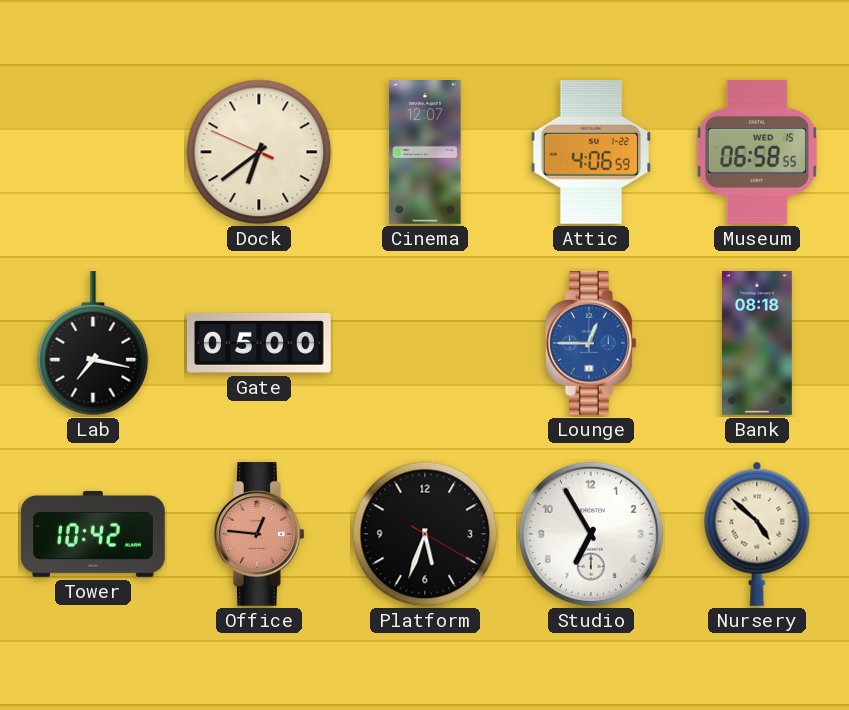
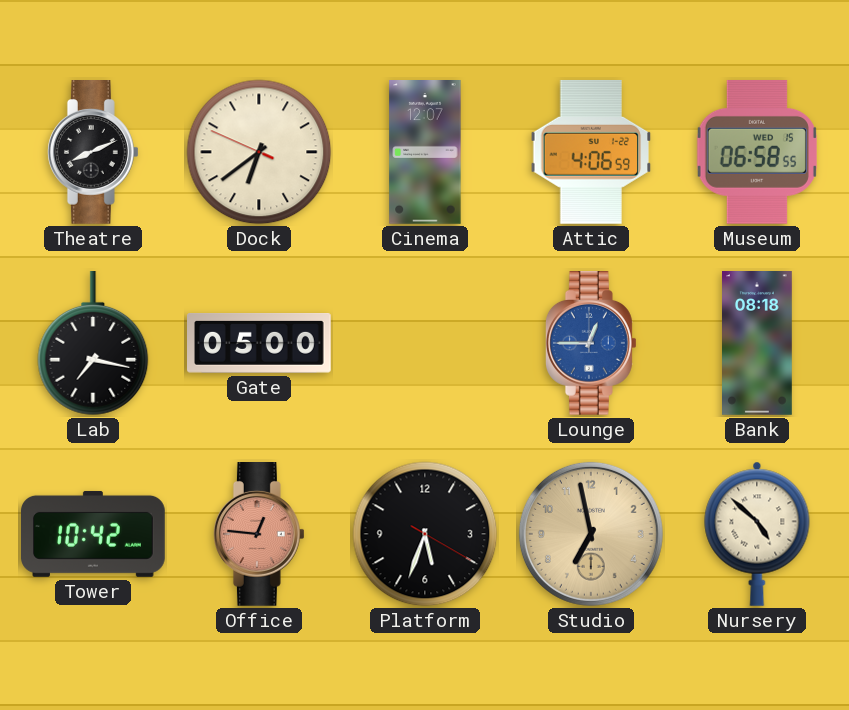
Theatre: none -> 8:11
Studio: 6:55 -> 6:58
Studio dial: white -> champagne
